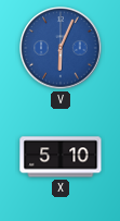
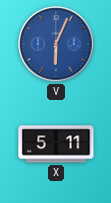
X: 5:10 -> 5:11
